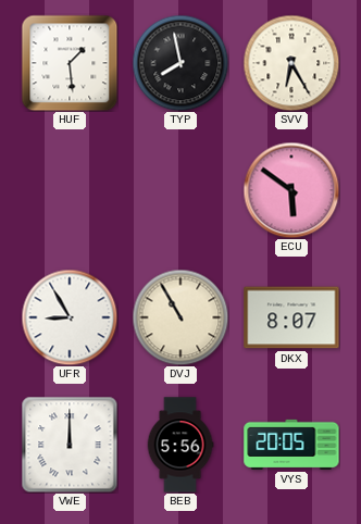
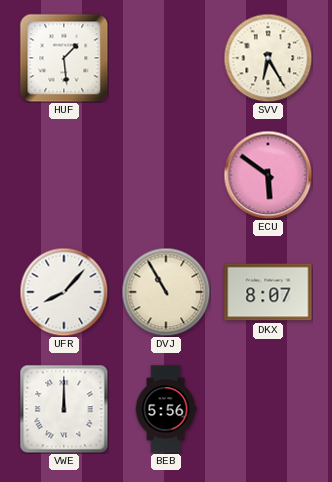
TYP: 7:58 -> none
UFR: 8:55 -> 8:07
VYS: 20:05 -> none
